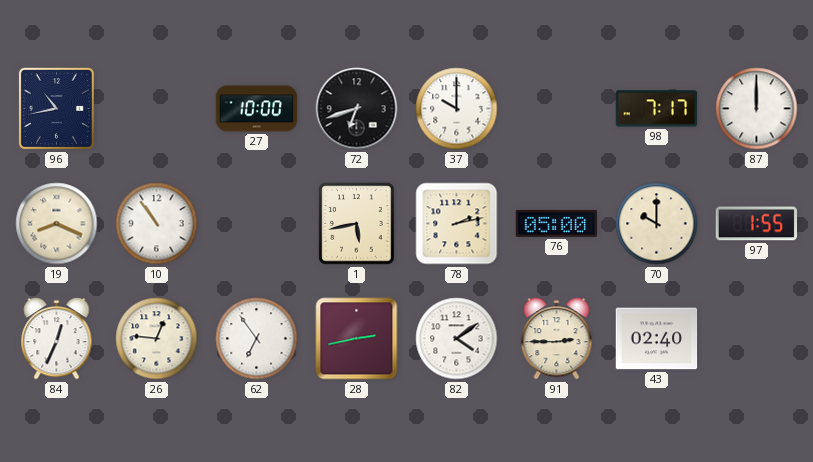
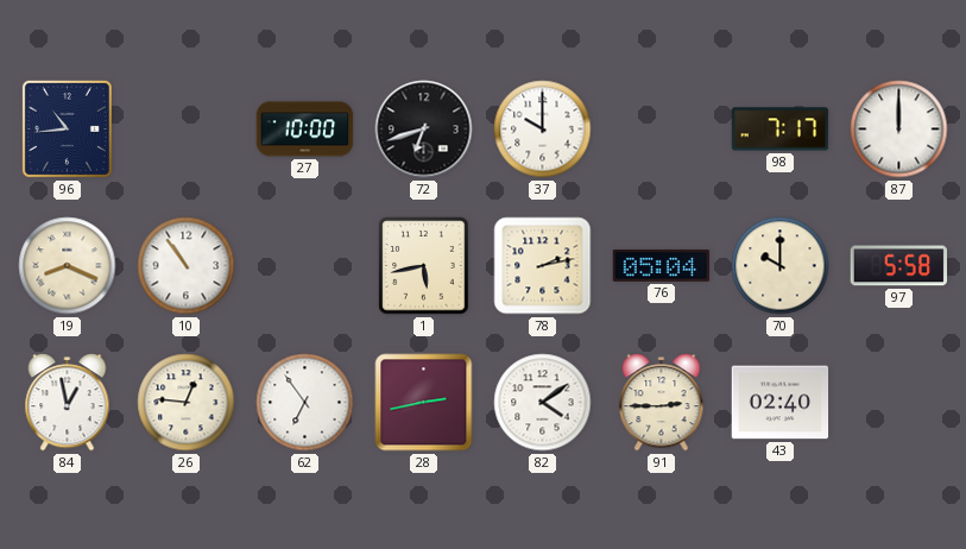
96: 10:43 -> 10:44
76: 05:00 -> 05:04
97: 1:55 -> 5:58
84: 12:34 -> 12:58
